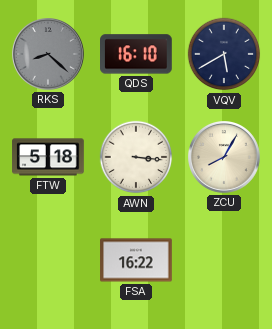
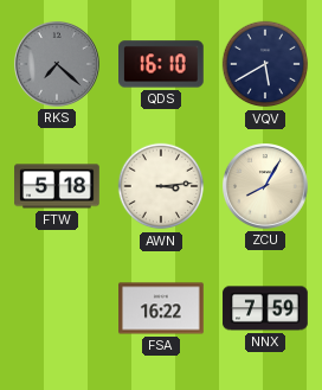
RKS: 8:22 -> 7:22
AWN: 3:16 -> 3:14
NNX: none -> 7:59
